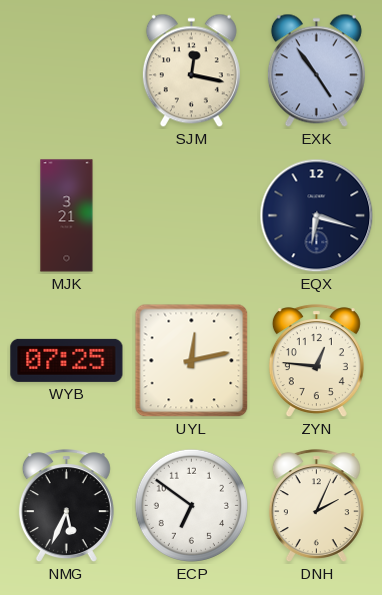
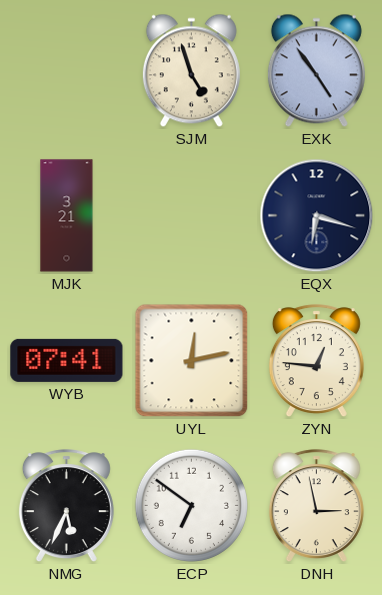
SJM: 12:17 -> 4:57
WYB: 07:25 -> 07:41
DNH: 2:04 -> 2:58
